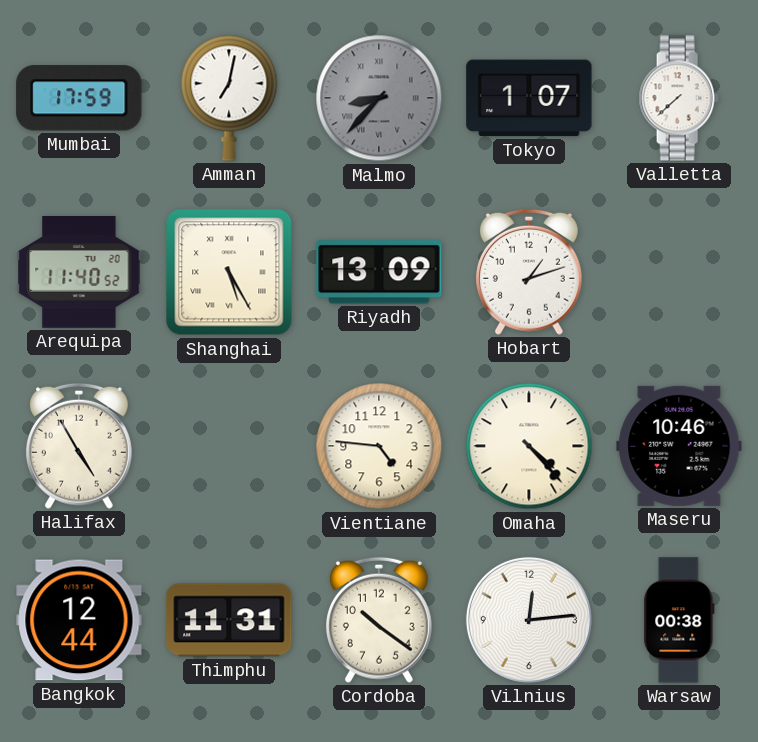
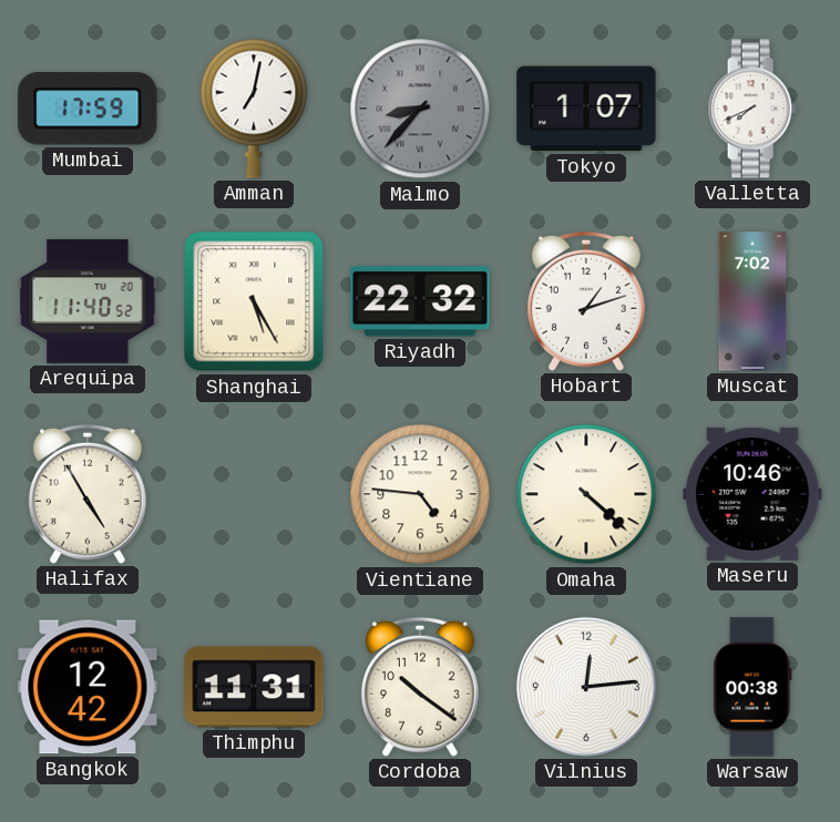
Valletta: 7:38 -> 7:41
Riyadh: 13:09 -> 22:32
Muscat: none -> 7:02
Omaha: 4:23 -> 4:22
Bangkok: 12:44 -> 12:42
